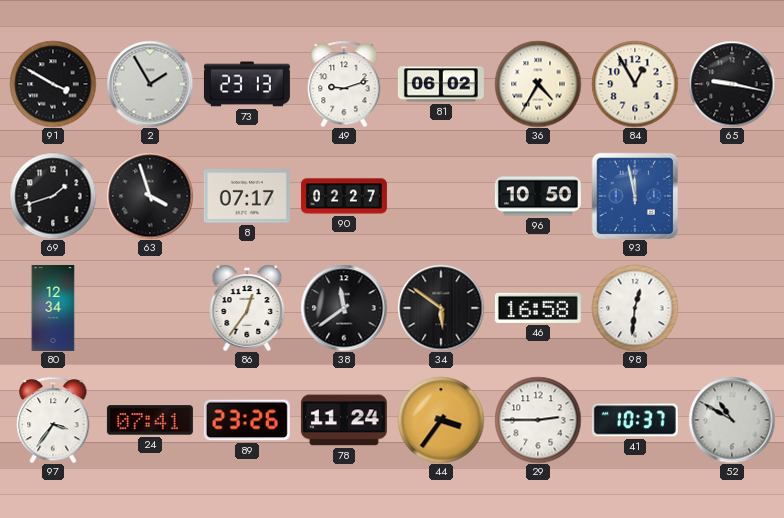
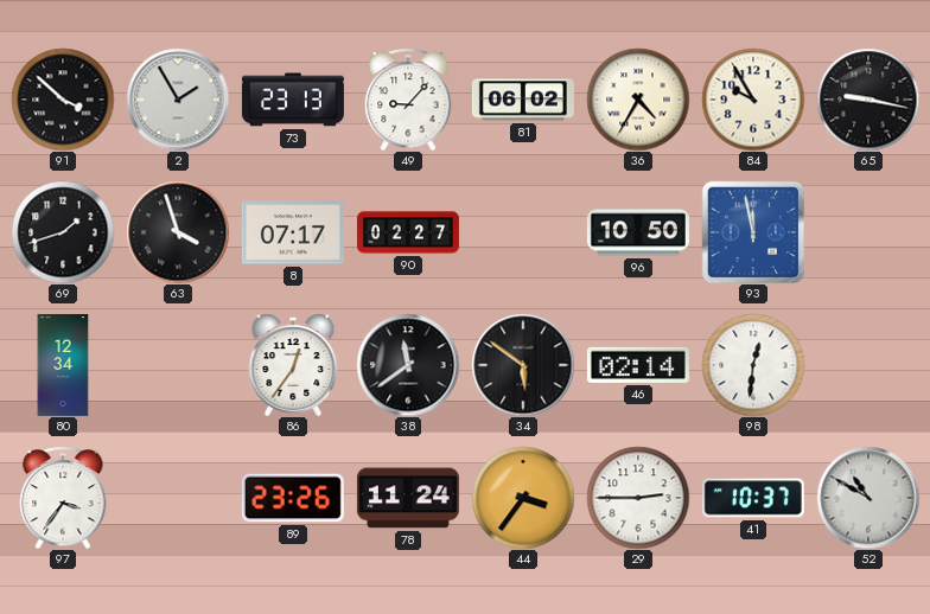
91: 3:50 -> 3:52
49: 9:12 -> 9:07
84: 12:55 -> 9:55
46: 16:58 -> 02:14
24: 07:41 -> none
